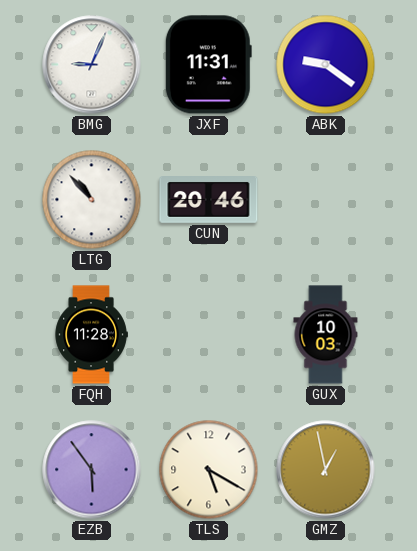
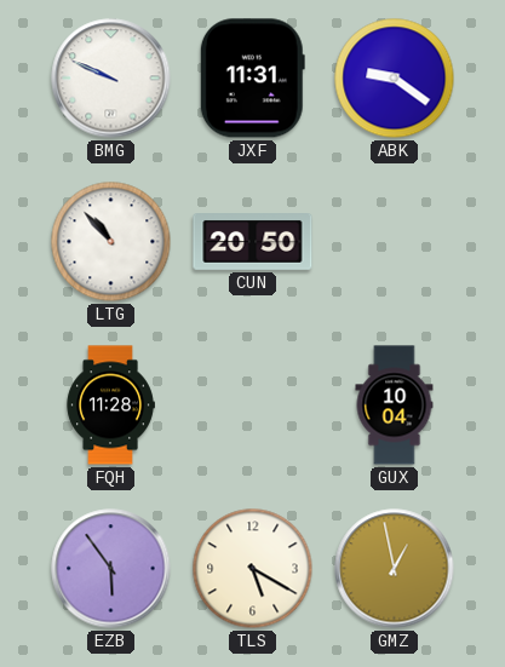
BMG: 9:04 -> 9:49
CUN: 20:46 -> 20:50
GUX: 10:03 -> 10:04
